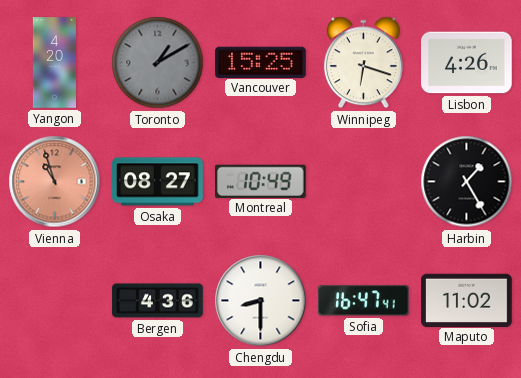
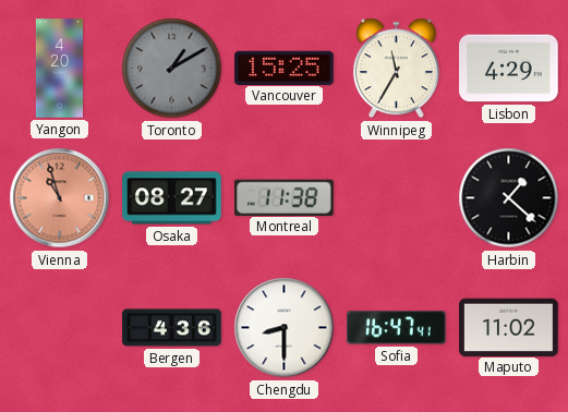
Winnipeg: 6:18 -> 11:35
Lisbon: 4:26 -> 4:29
Montreal: 10:49 -> 11:38
Harbin: 1:25 -> 1:22
